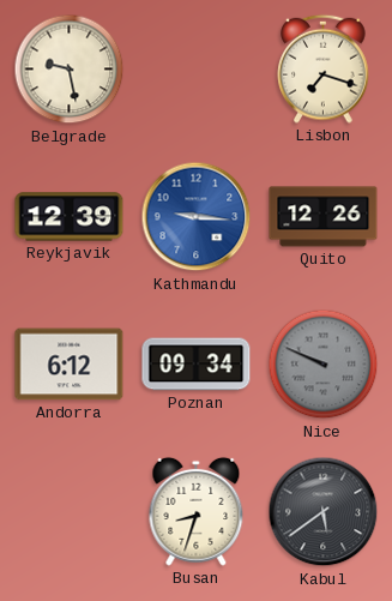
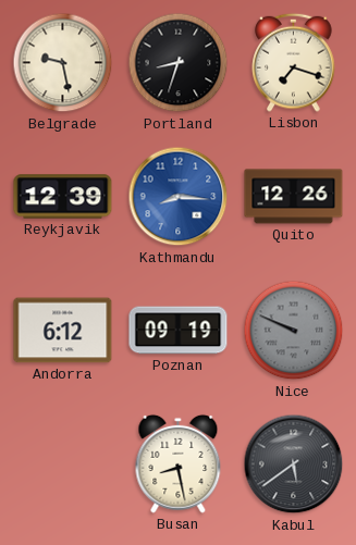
Portland: none -> 8:33
Kathmandu: 9:16 -> 8:16
Poznan: 09:34 -> 09:19
Busan: 8:33 -> 8:28
